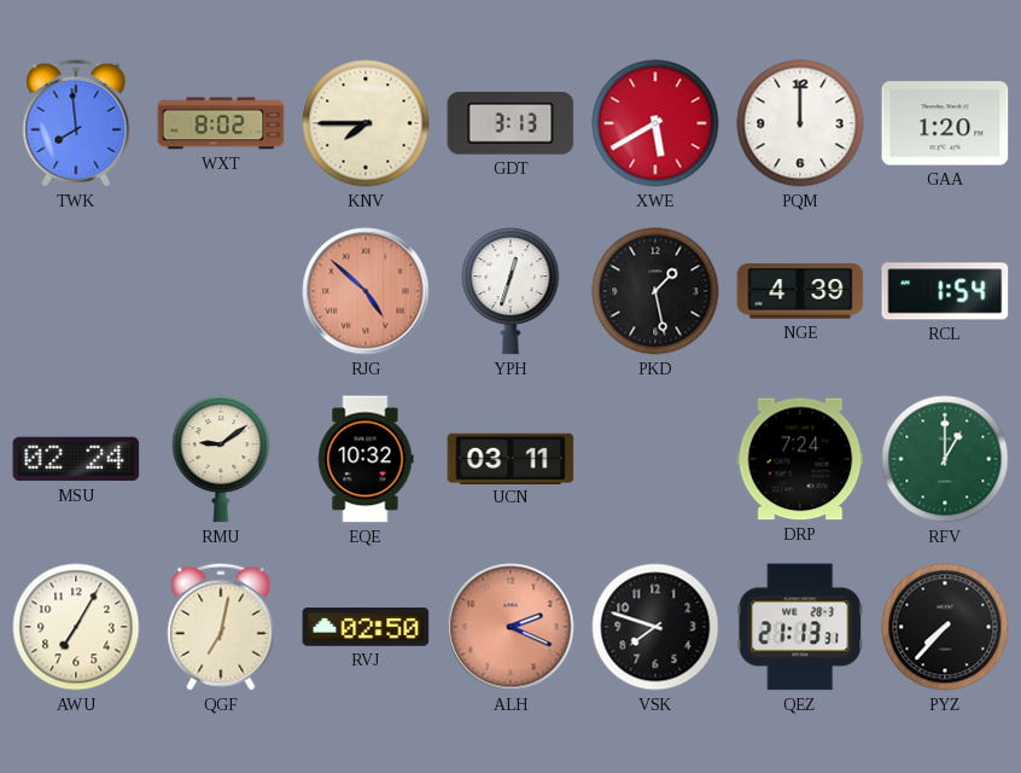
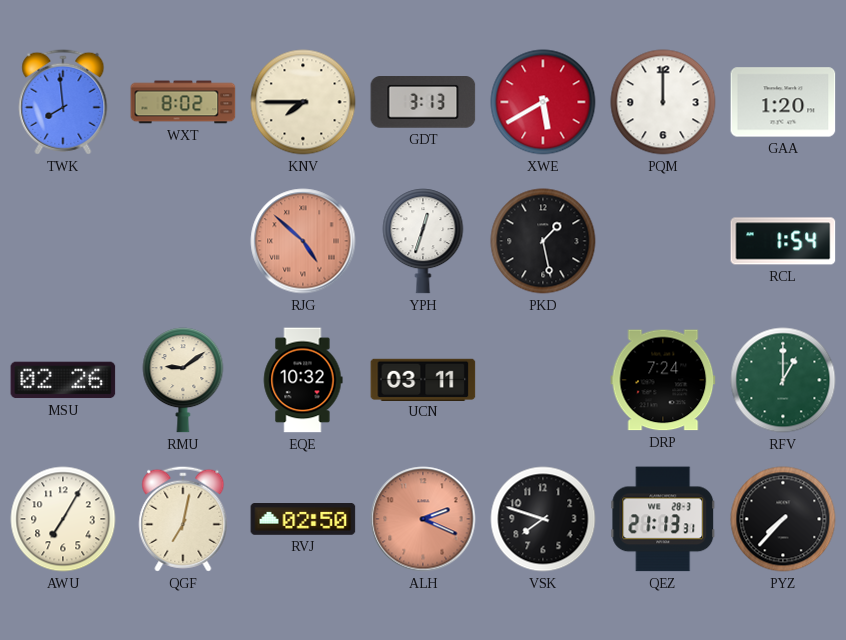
NGE: 4:39 -> none
MSU: 02:24 -> 02:26
